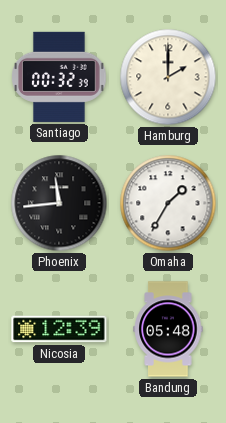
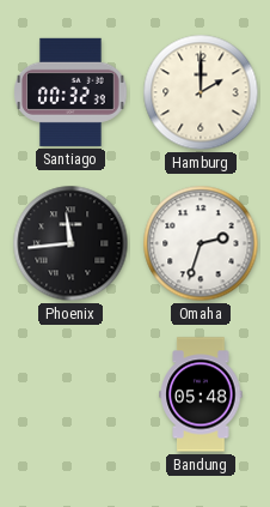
Omaha: 1:35 -> 2:33
Nicosia: 12:39 -> none
